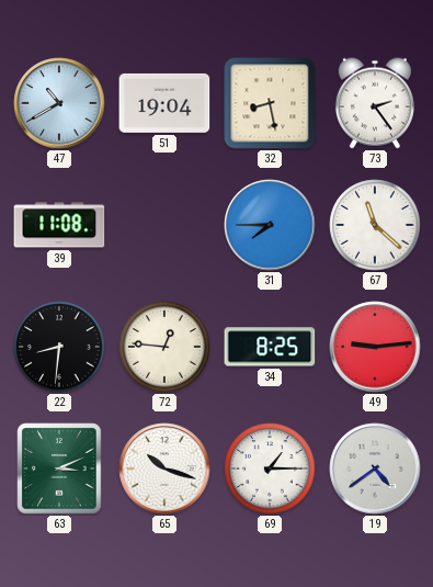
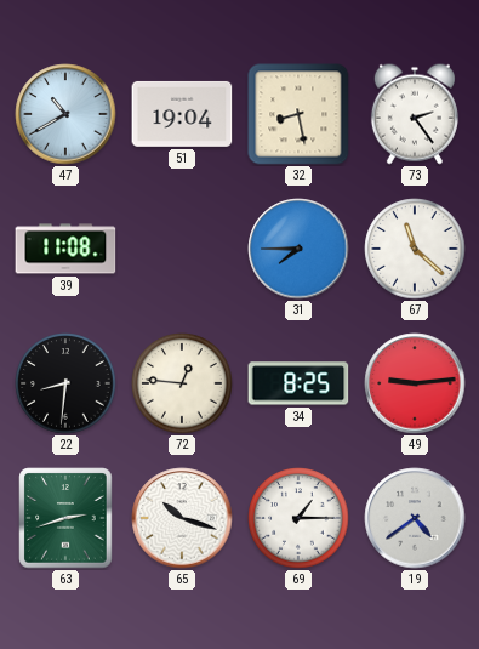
63: 3:11 -> 2:42
